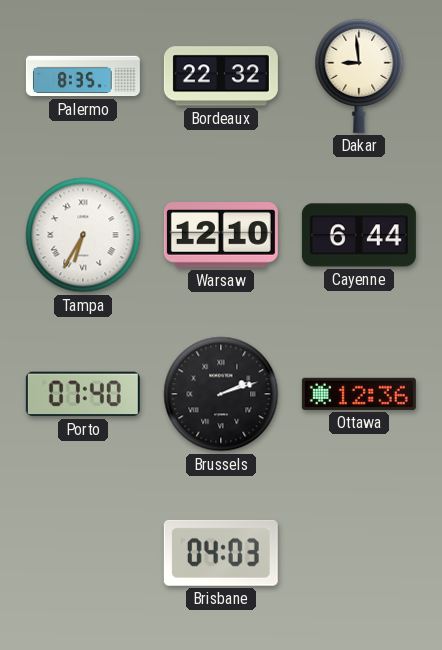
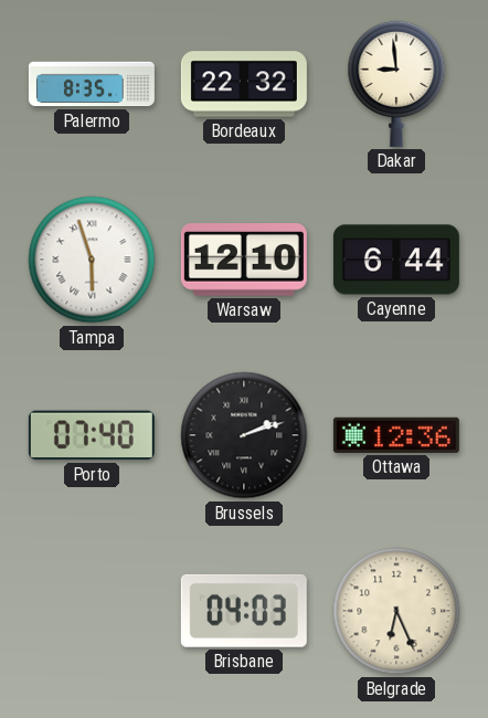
Tampa: 6:35 -> 5:57
Belgrade: none -> 6:26
